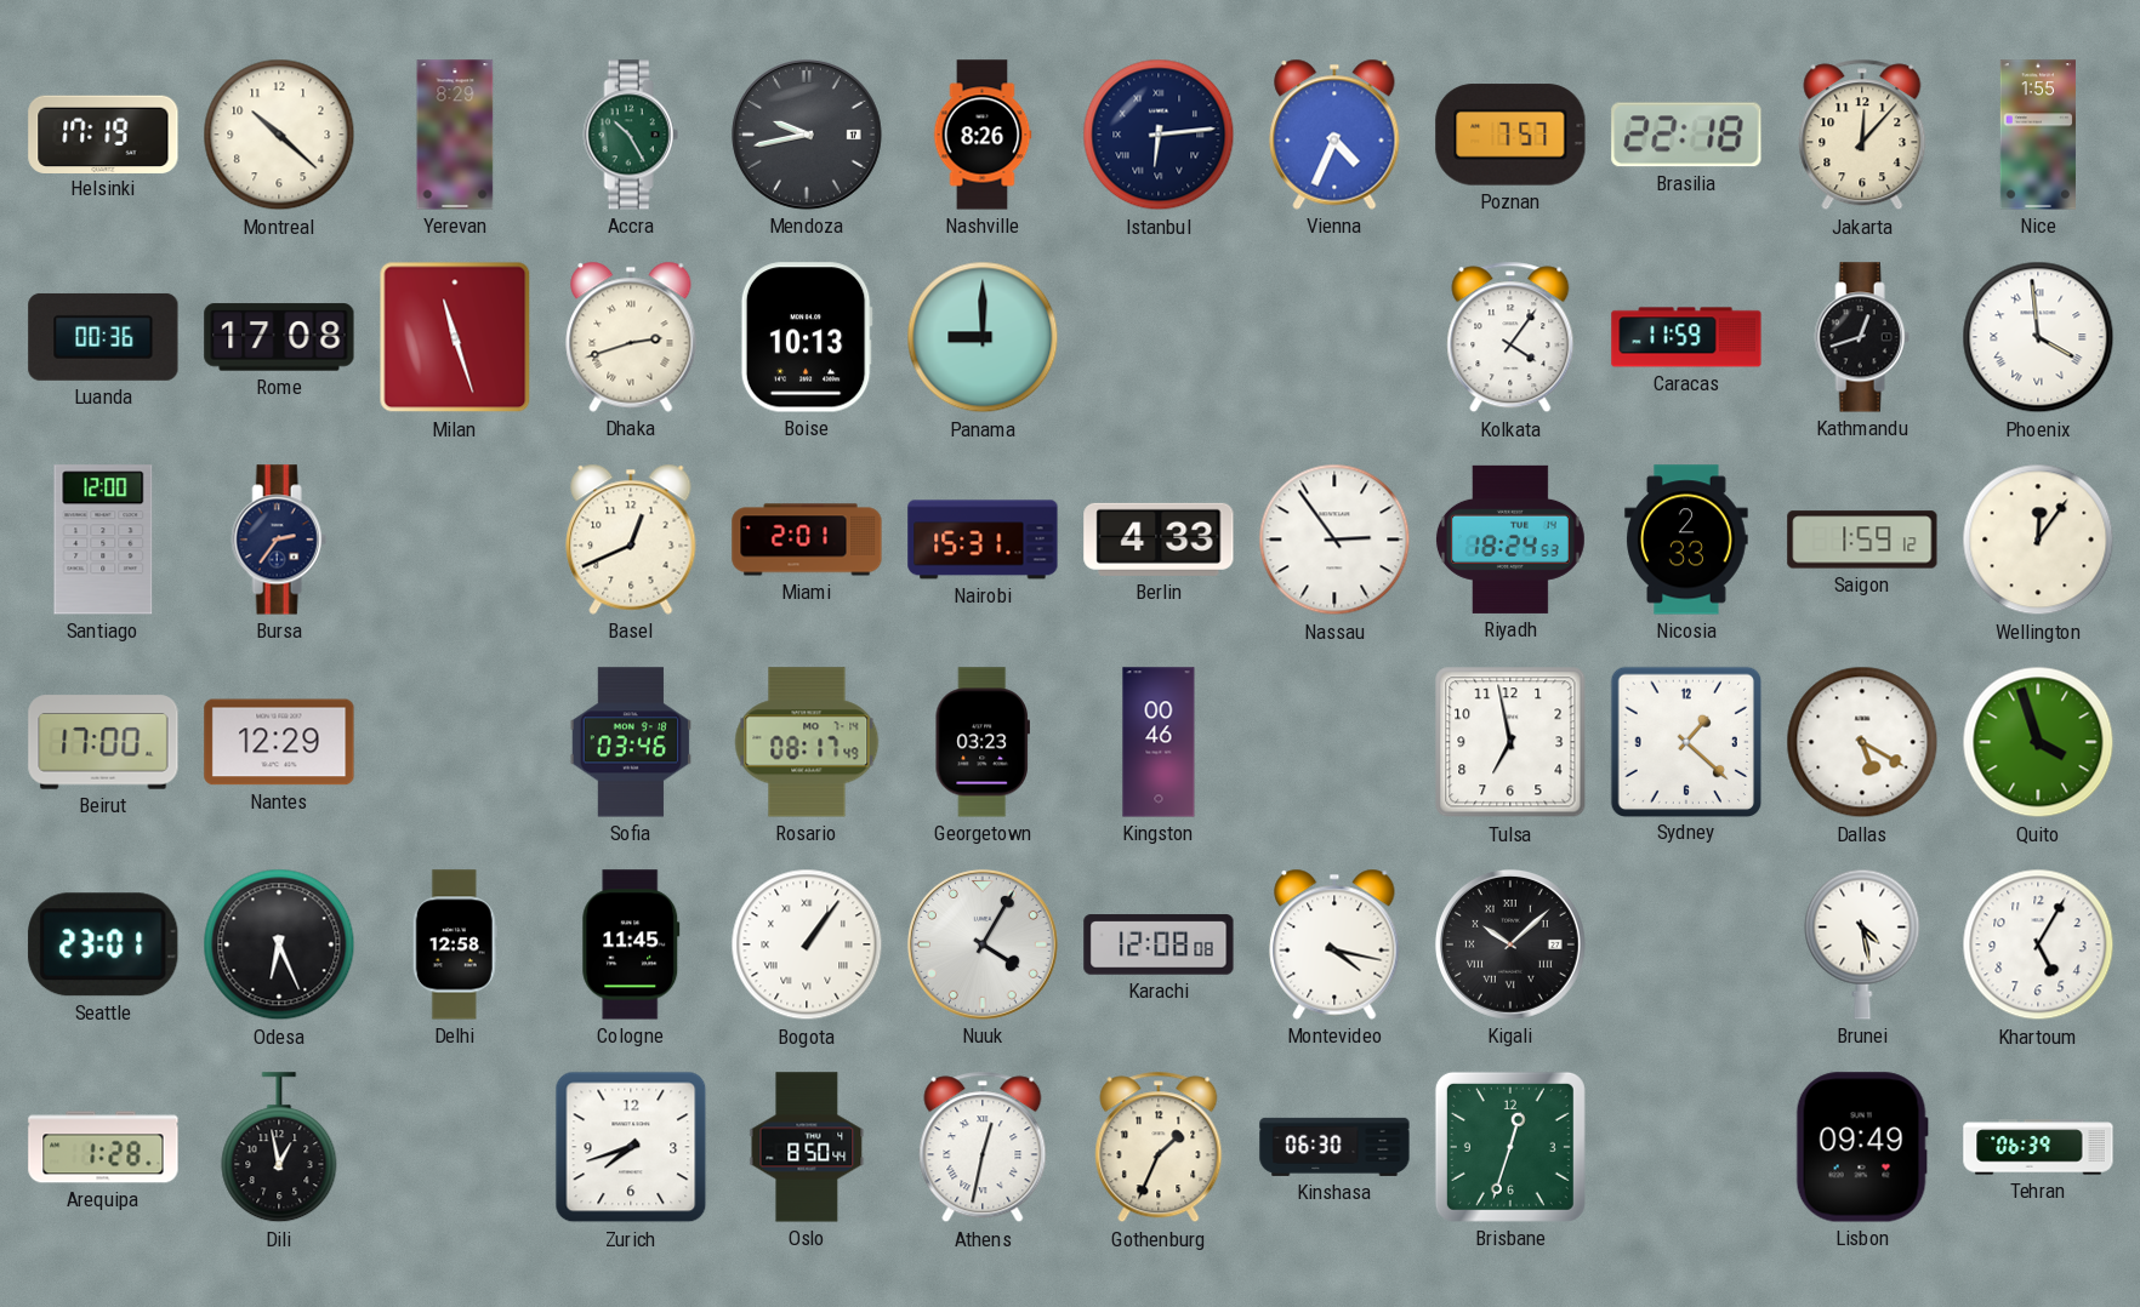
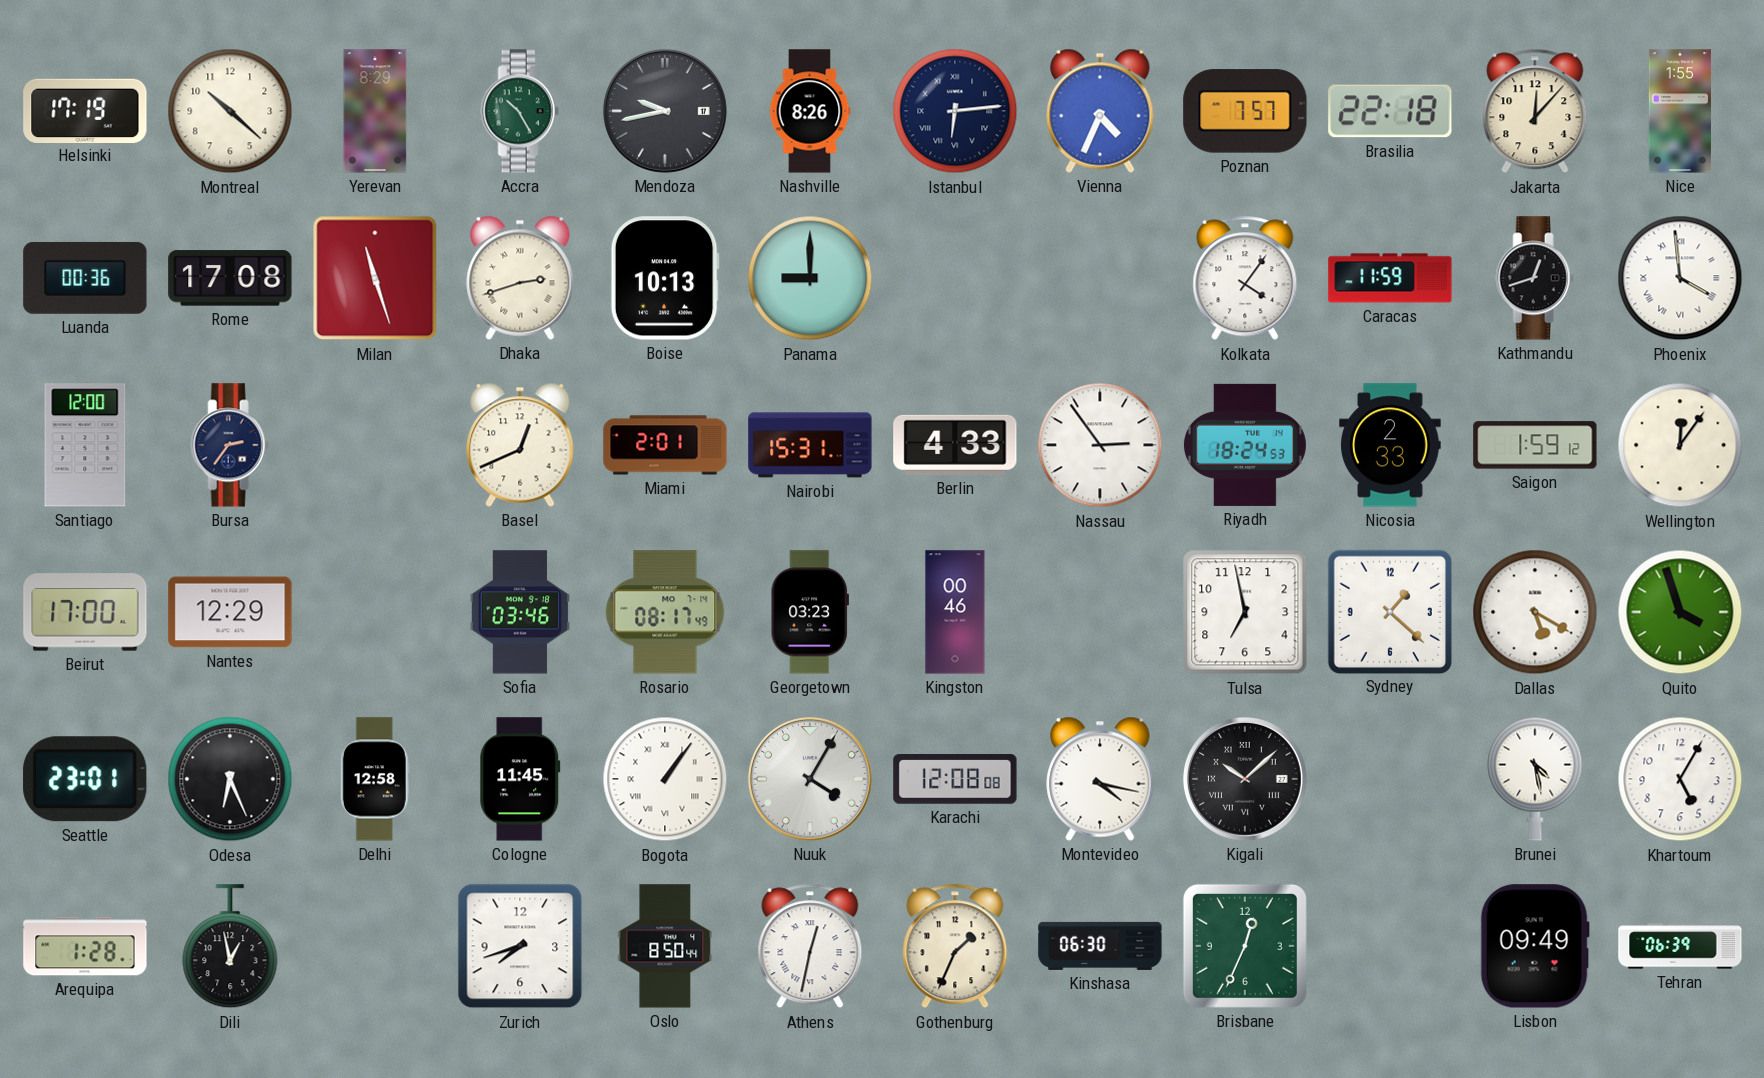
Brisbane: 12:33 -> 12:34
